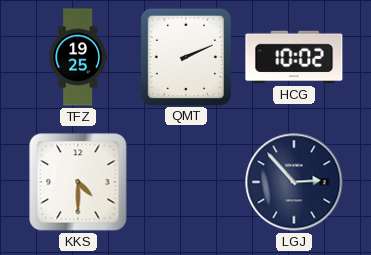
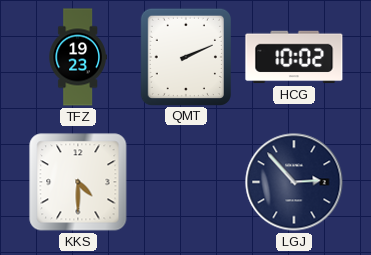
TFZ: 19:25 -> 19:23
